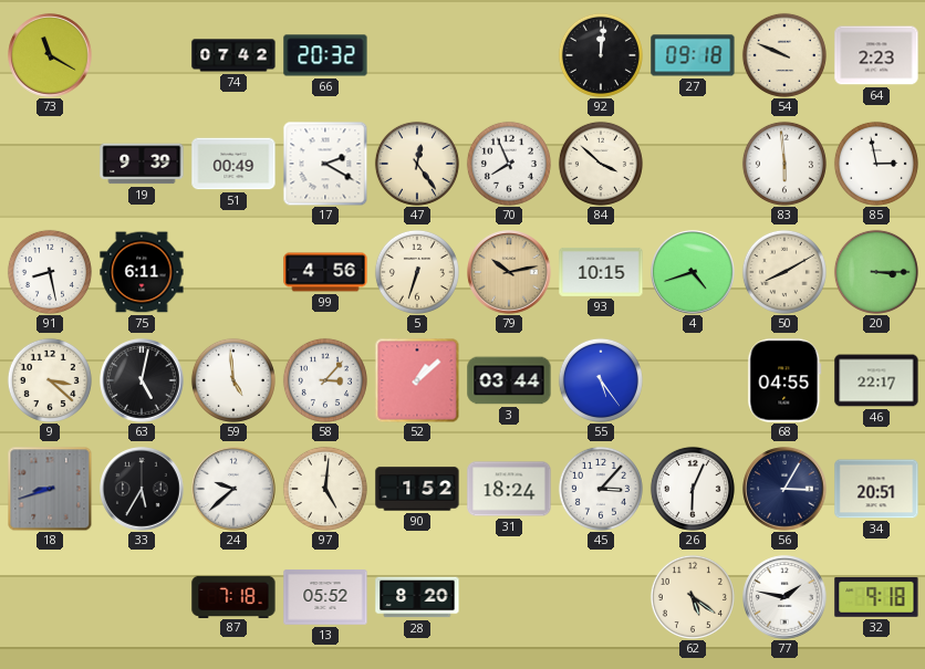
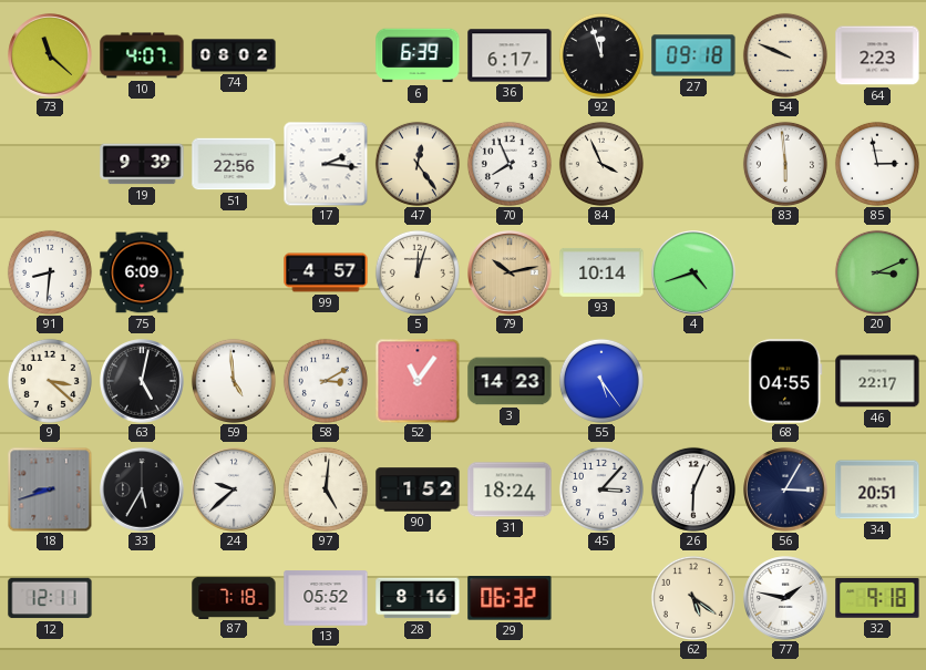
73: 11:20 -> 11:22
10: none -> 4:07
74: 07:42 -> 08:02
66: 20:32 -> none
6: none -> 6:39
36: none -> 6:17
92: 12:01 -> 11:57
51: 00:49 -> 22:56
17: 2:20 -> 2:16
84: 3:52 -> 3:56
91: 8:28 -> 8:31
75: 6:11 -> 6:09
99: 4:56 -> 4:57
5: 6:33 -> 12:03
93: 10:15 -> 10:14
50: 8:10 -> none
20: 3:15 -> 3:11
58: 3:07 -> 3:10
52: 1:08 -> 11:06
3: 03:44 -> 14:23
12: none -> 12:11
28: 8:20 -> 8:16
29: none -> 06:32
